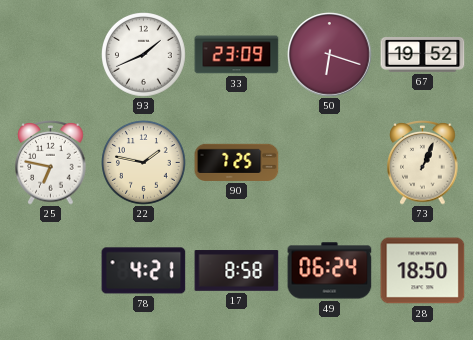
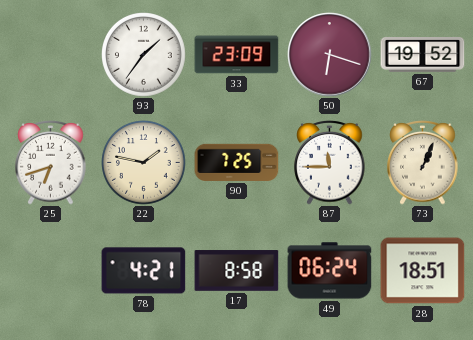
93: 1:41 -> 1:36
25: 6:47 -> 6:42
87: none -> 11:45
28: 18:50 -> 18:51
